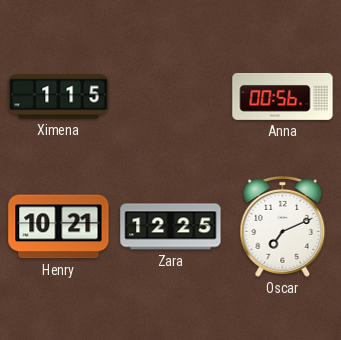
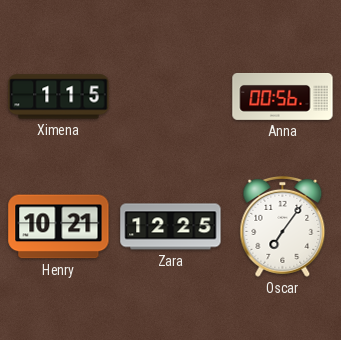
Oscar: 7:11 -> 7:06
